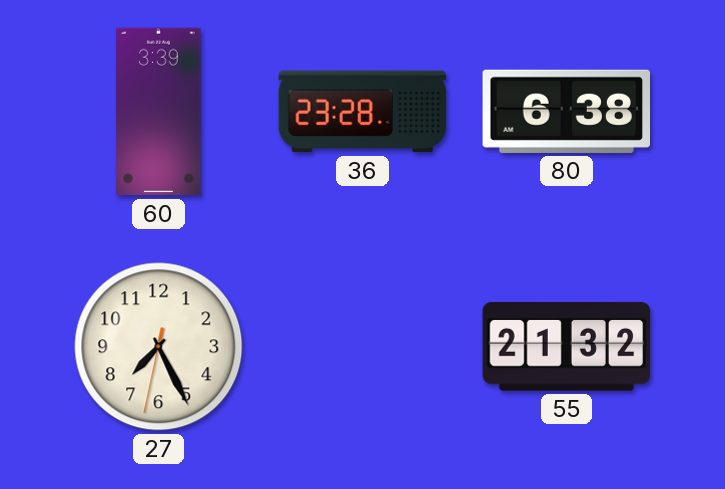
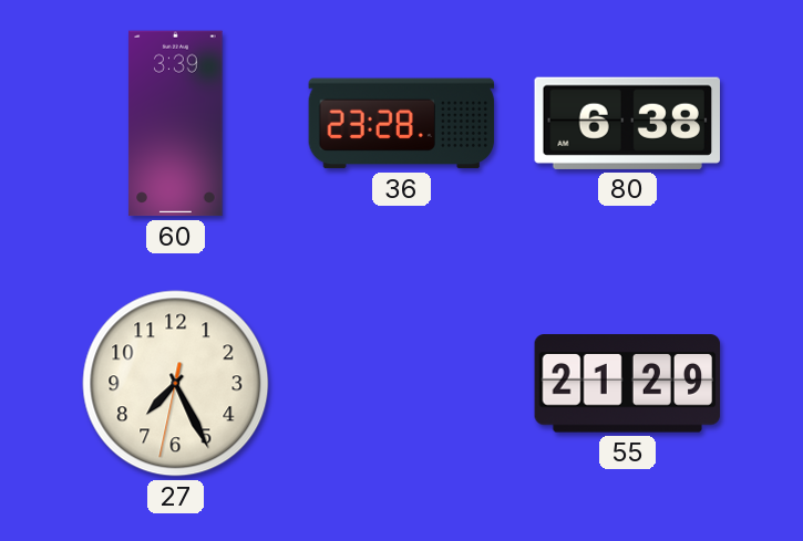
55: 21:32 -> 21:29
